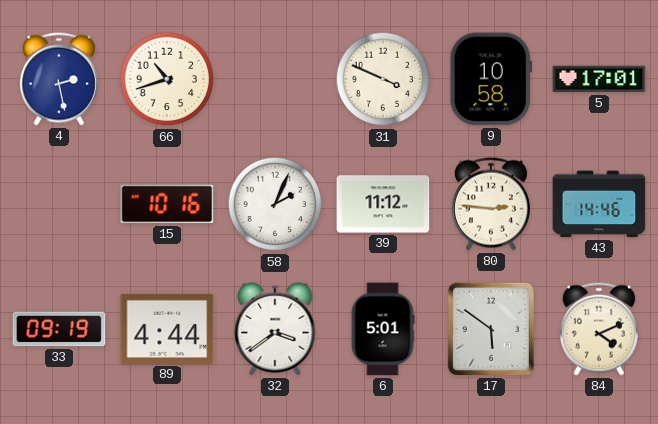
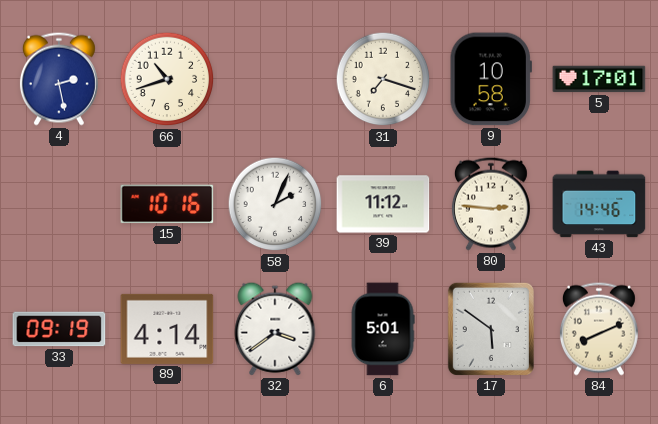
31: 3:49 -> 7:18
89: 4:44 -> 4:14
84: 4:11 -> 8:11
